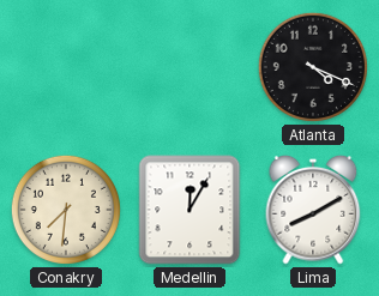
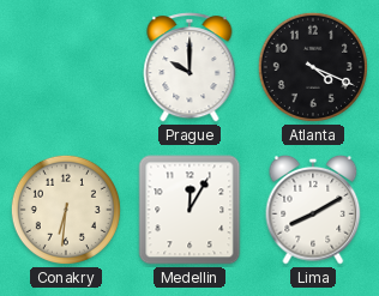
Prague: none -> 10:00
Conakry: 7:31 -> 6:31
